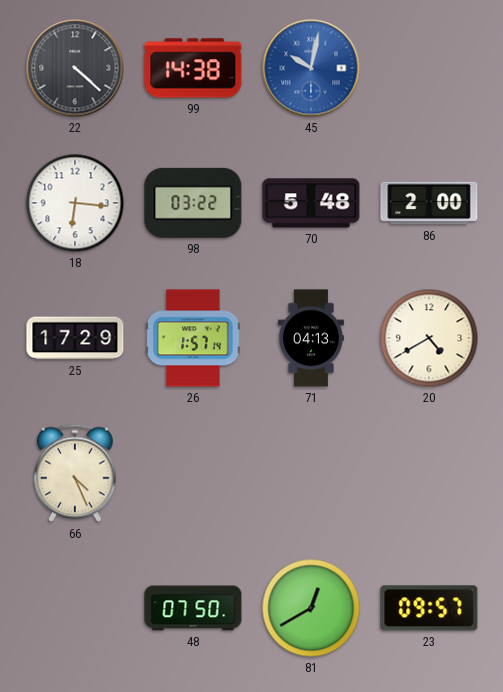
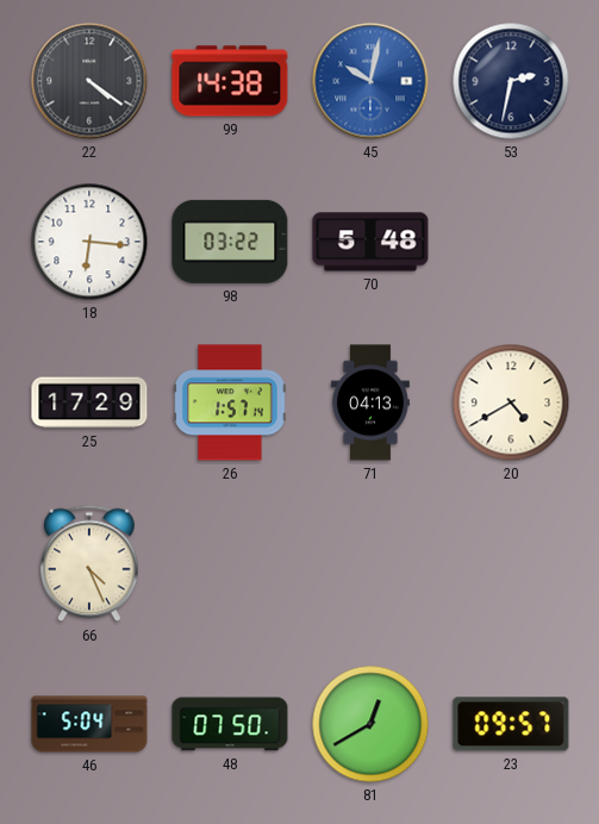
22: 4:22 -> 4:21
53: none -> 2:32
86: 2:00 -> none
46: none -> 5:04
